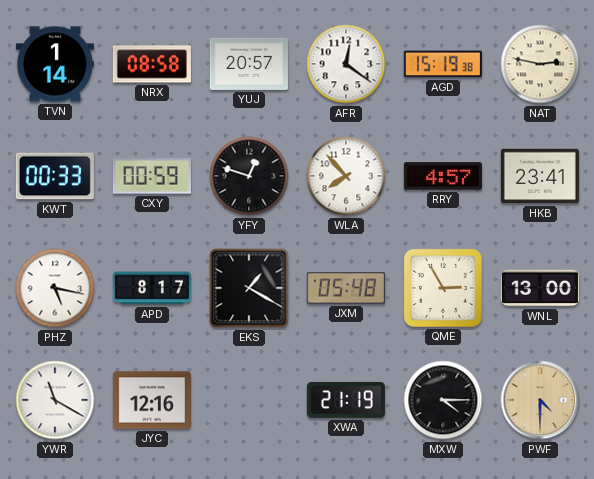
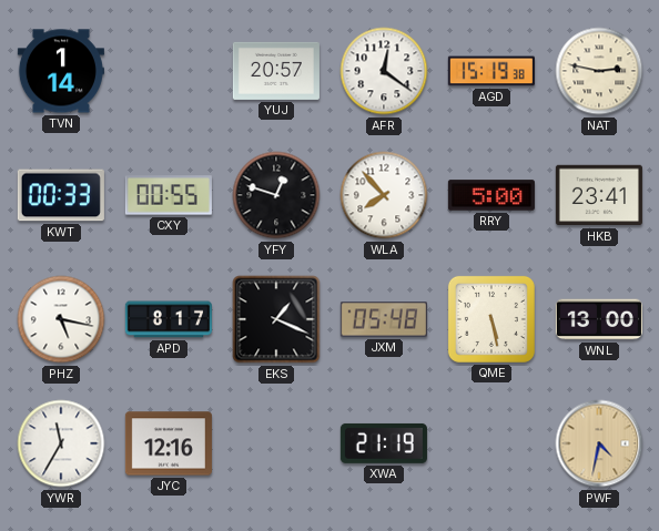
NRX: 08:58 -> none
CXY: 00:59 -> 00:55
RRY: 4:57 -> 5:00
EKS: 1:20 -> 1:19
QME: 2:55 -> 5:28
YWR: 11:20 -> 11:35
MXW: 4:15 -> none
PWF: 4:30 -> 4:32
